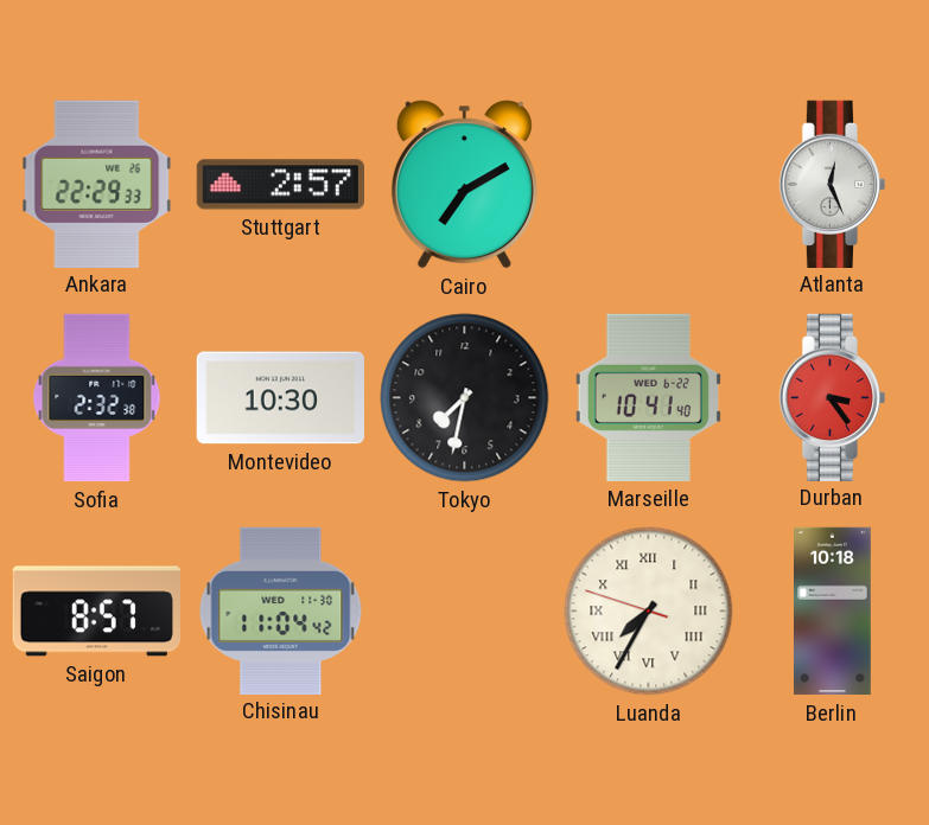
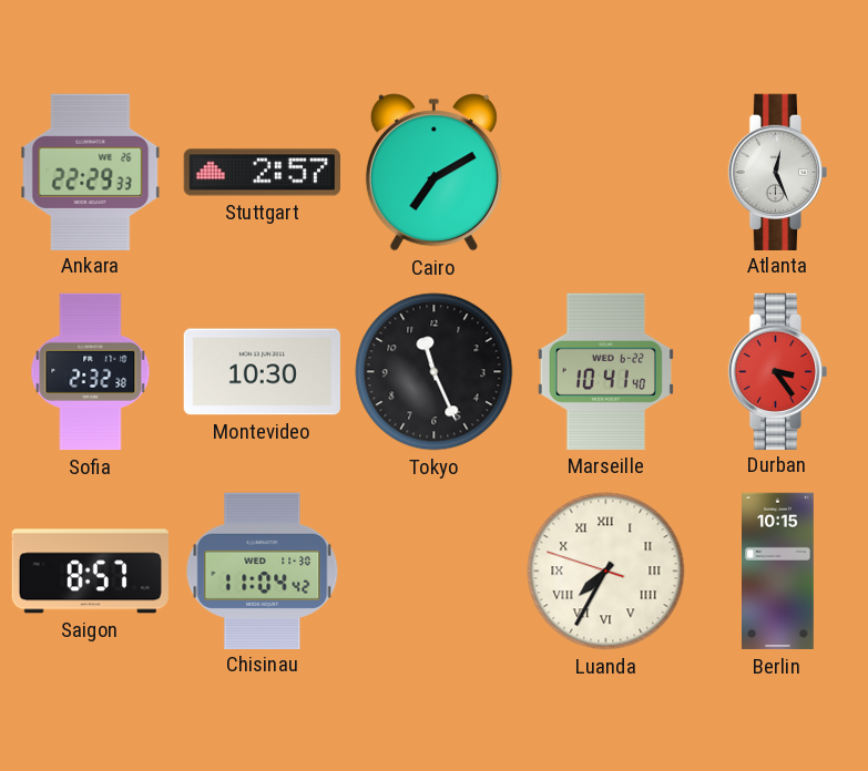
Tokyo: 7:32 -> 11:26
Berlin: 10:18 -> 10:15
